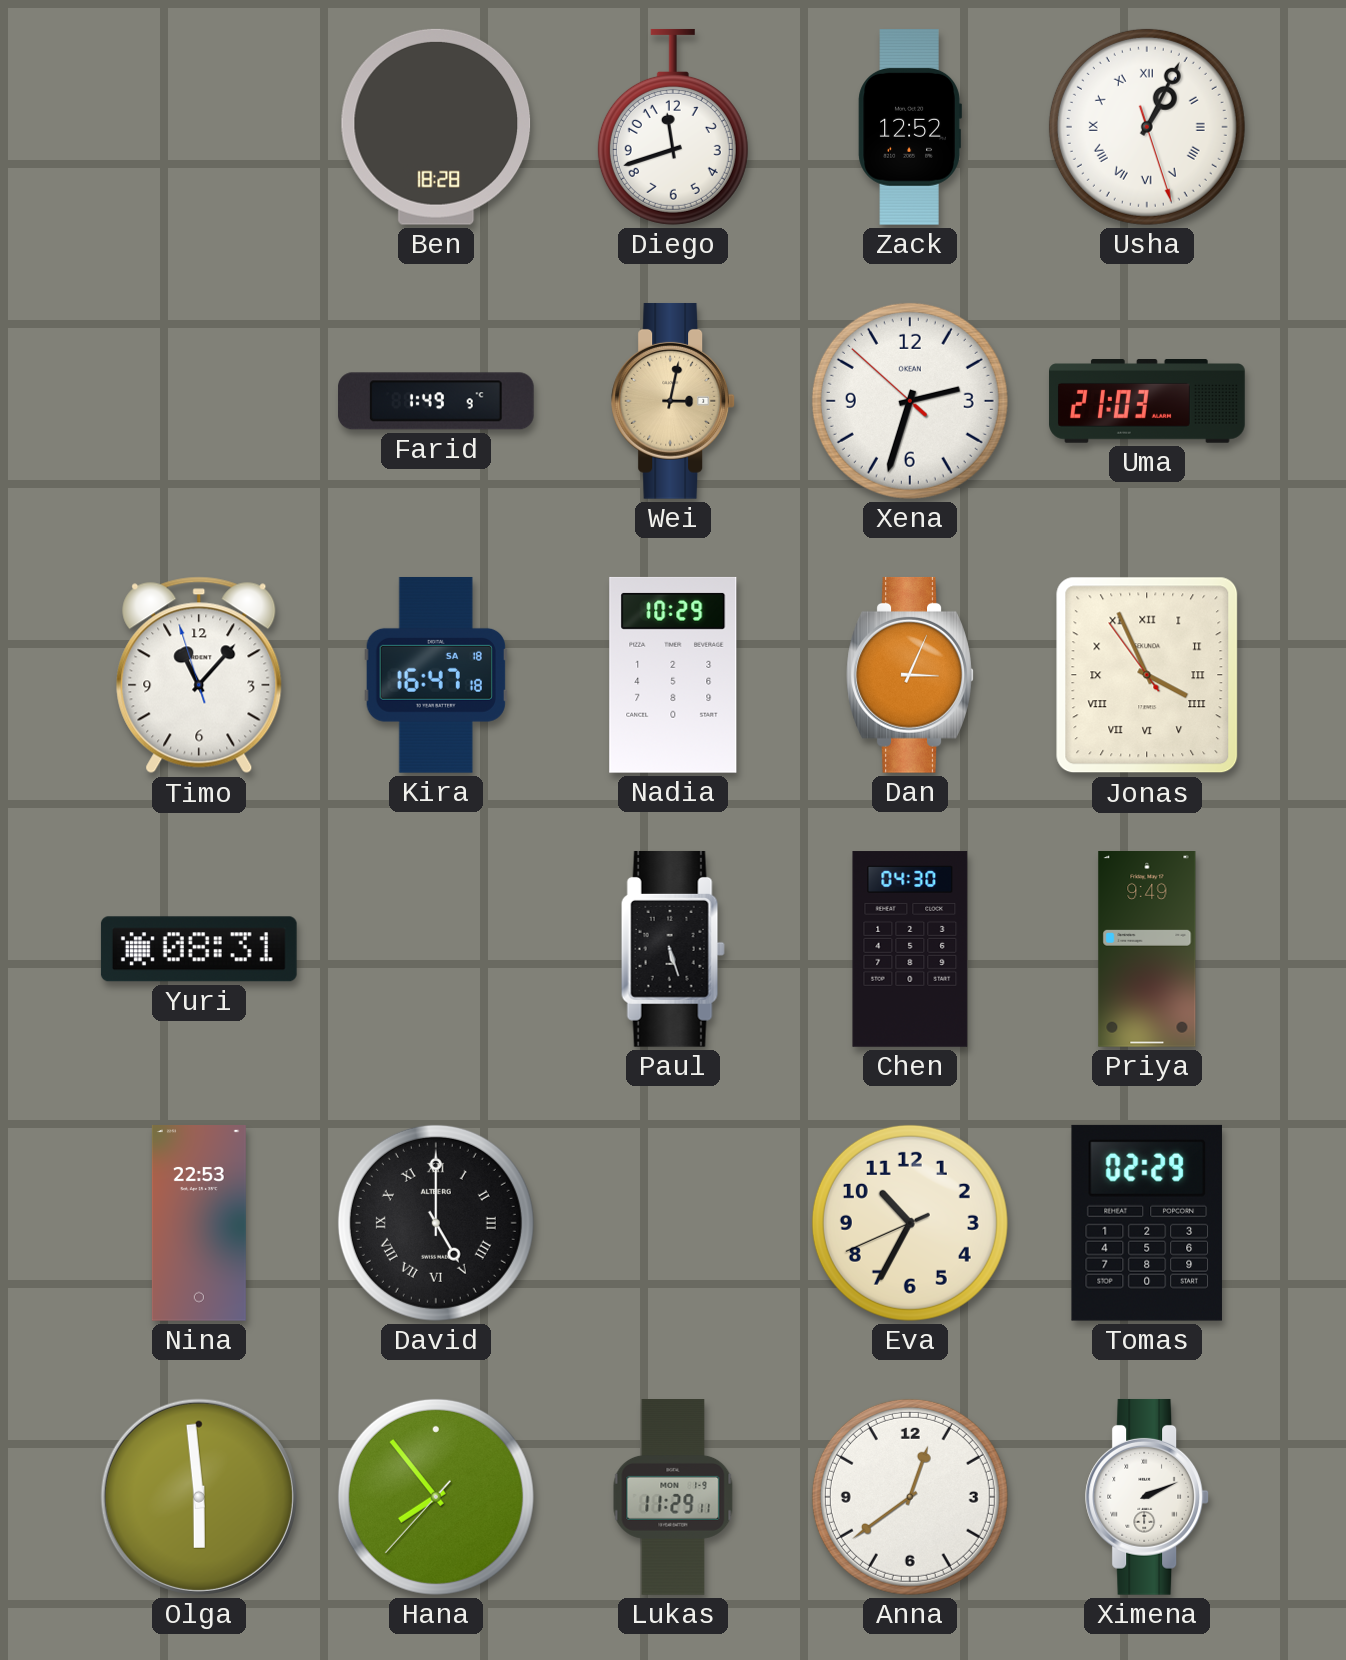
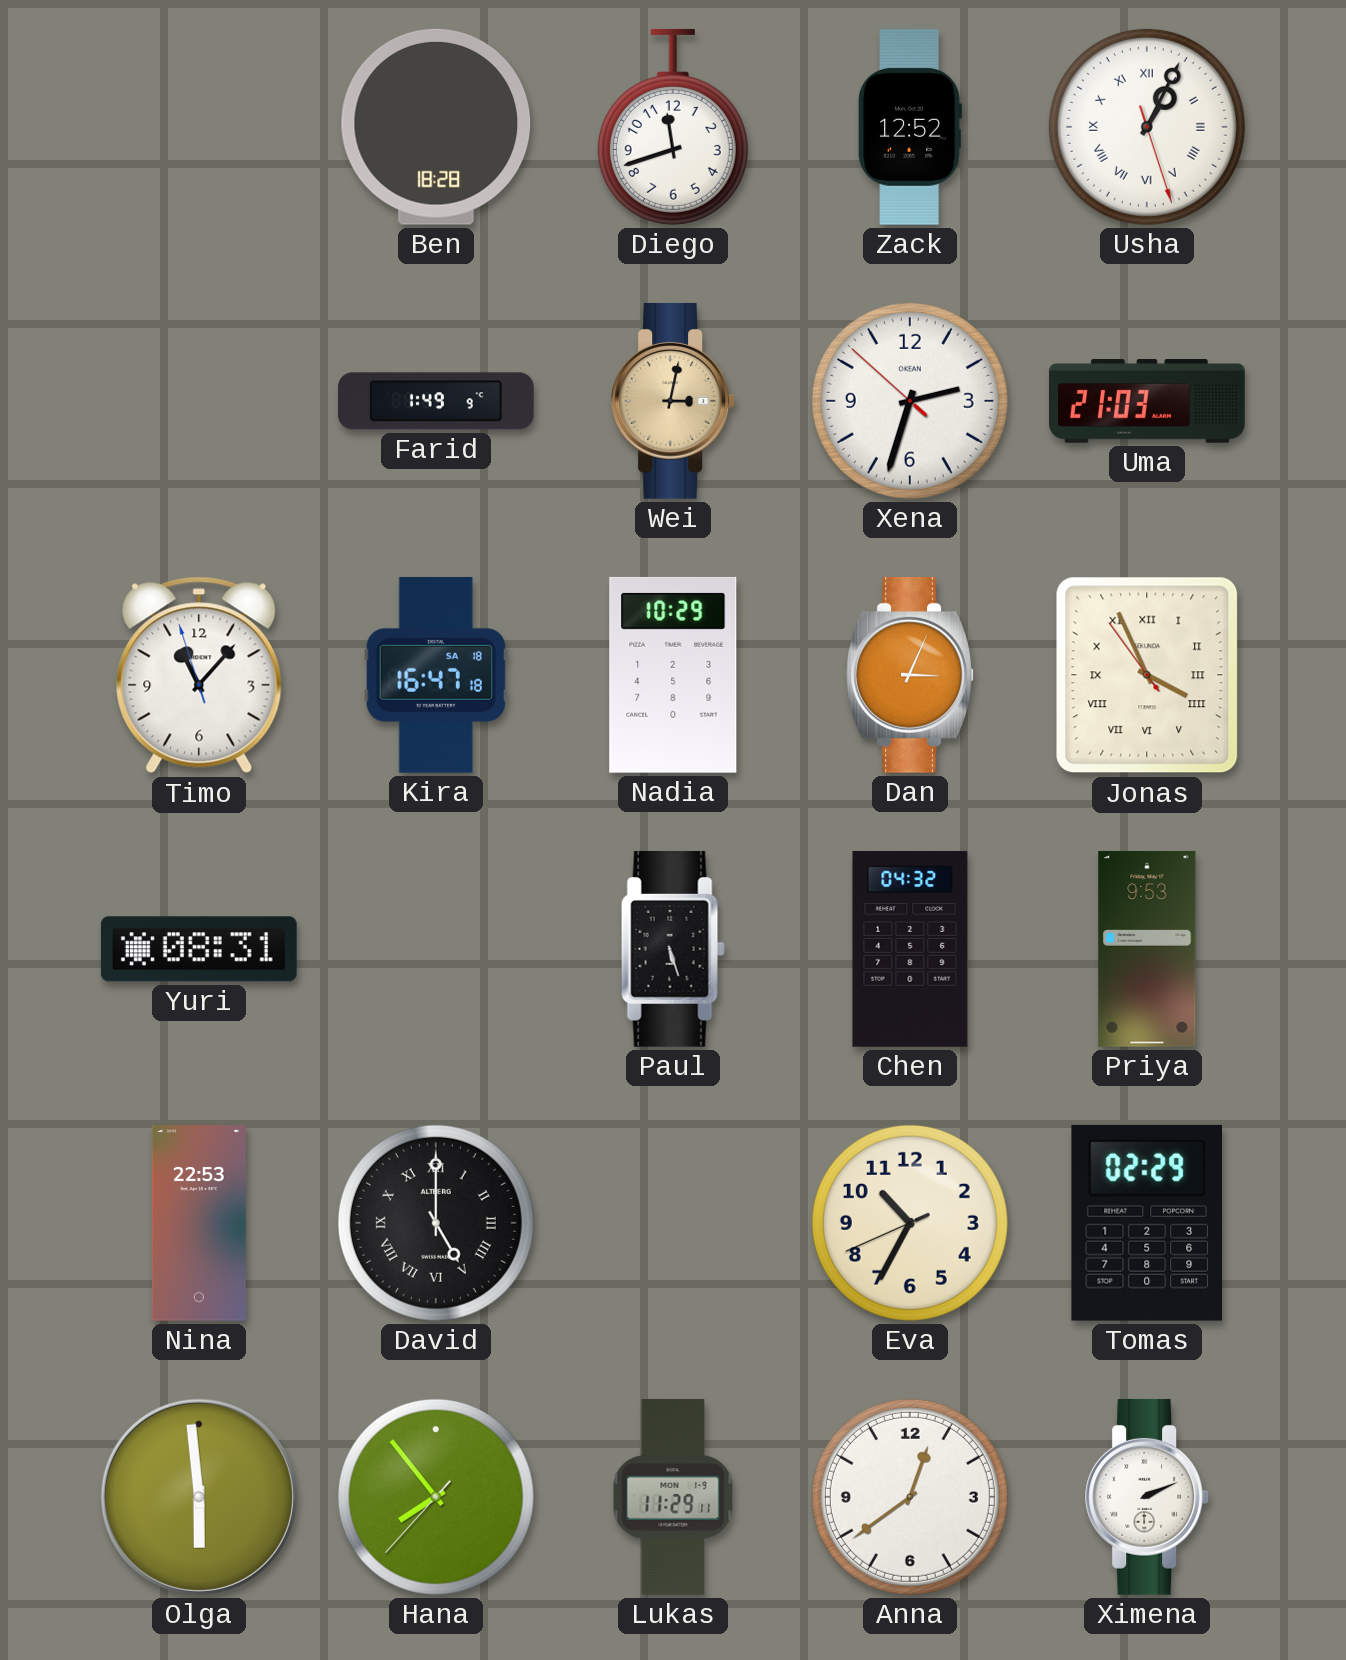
Chen: 04:30 -> 04:32
Priya: 9:49 -> 9:53
